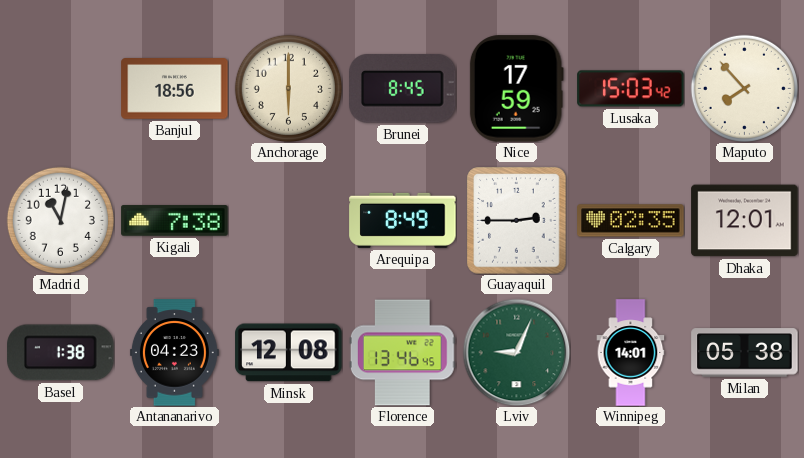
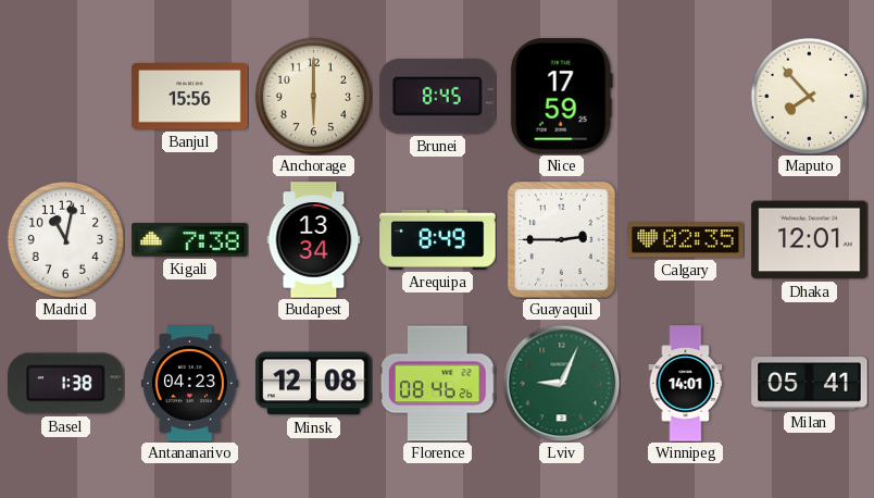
Banjul: 18:56 -> 15:56
Lusaka: 15:03 -> none
Budapest: none -> 13:34
Florence: 13:46 -> 08:46
Milan: 05:38 -> 05:41
